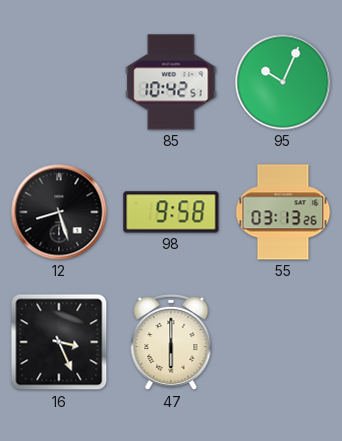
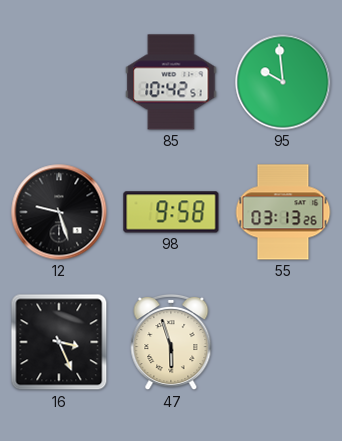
95: 10:04 -> 9:59
12: 8:27 -> 9:27
47: 6:00 -> 5:57
